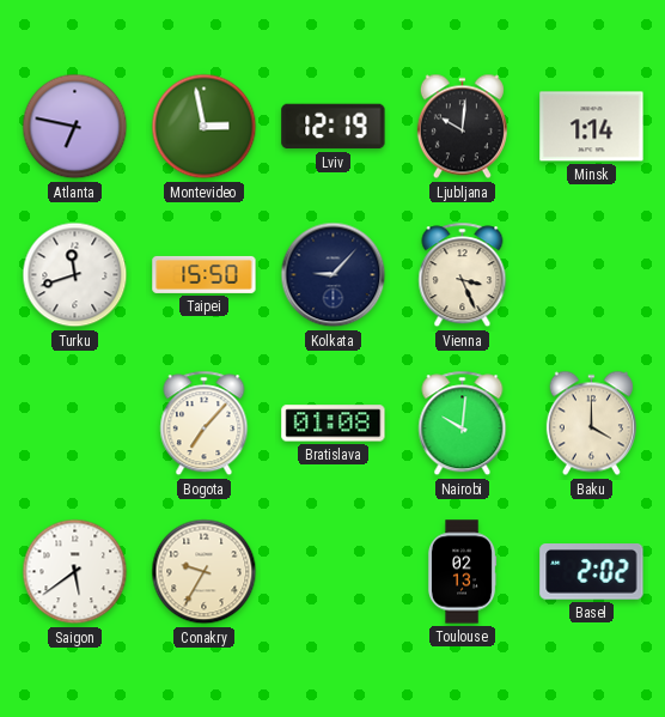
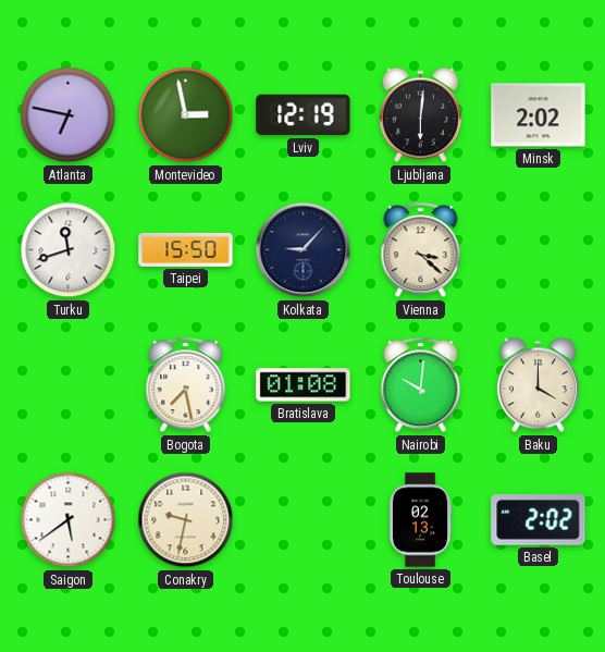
Ljubljana: 10:01 -> 6:01
Minsk: 1:14 -> 2:02
Vienna: 3:26 -> 3:22
Bogota: 7:07 -> 7:28
Conakry: 9:35 -> 9:32
